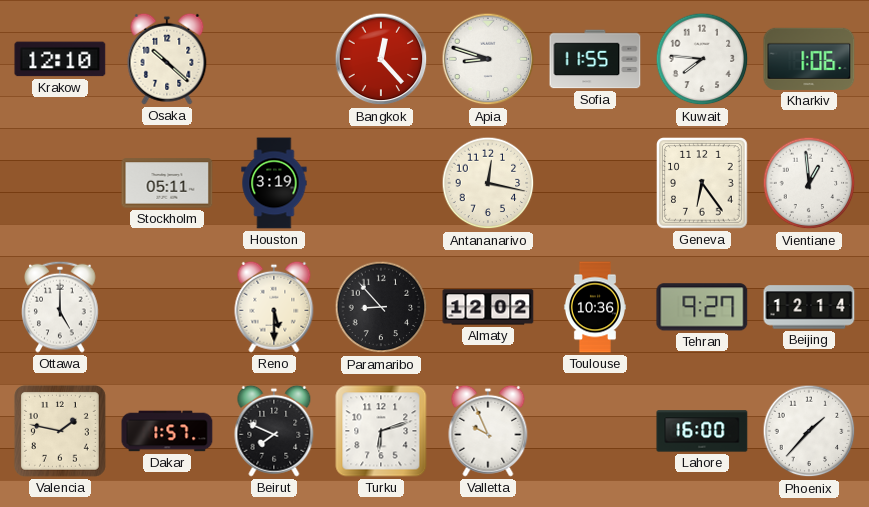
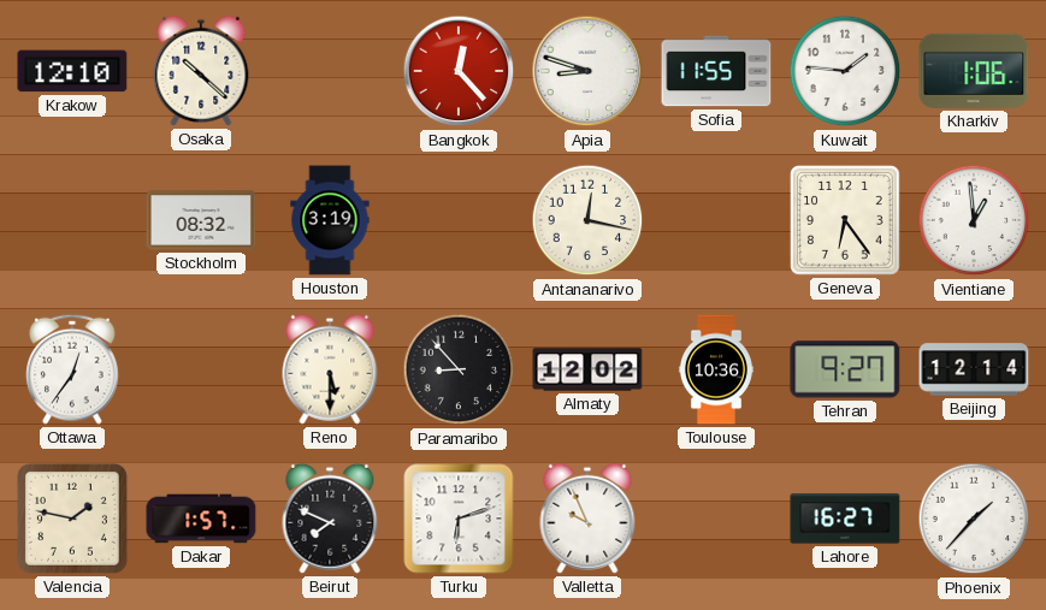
Kuwait: 7:46 -> 1:46
Stockholm: 05:11 -> 08:32
Ottawa: 5:00 -> 12:36
Lahore: 16:00 -> 16:27
